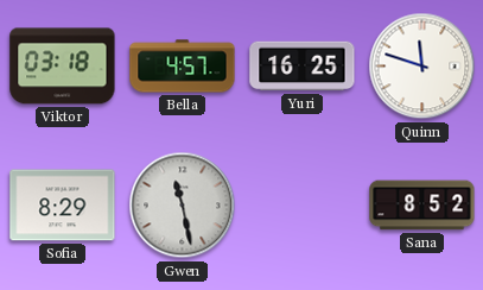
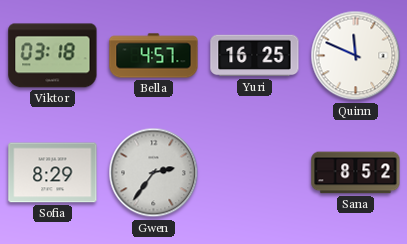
Quinn: 11:48 -> 11:49
Gwen: 11:28 -> 2:36
